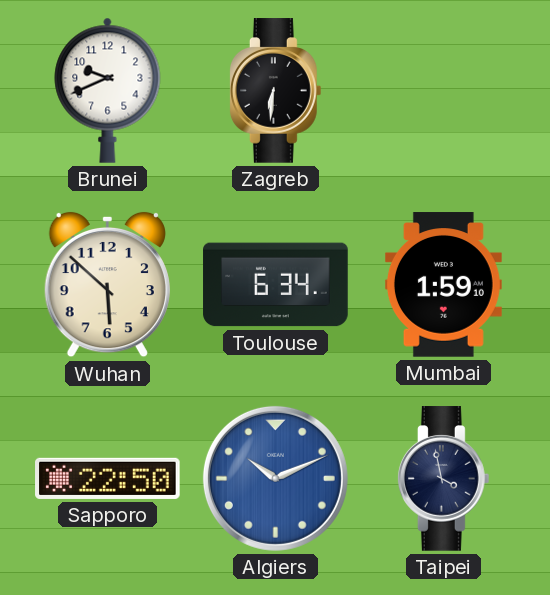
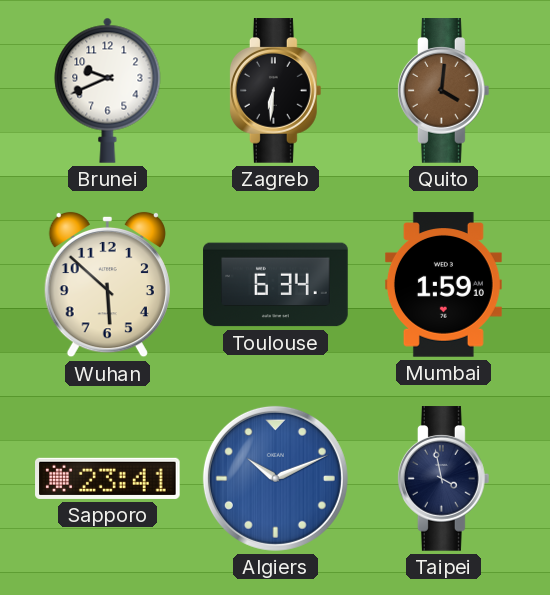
Quito: none -> 4:01
Sapporo: 22:50 -> 23:41
